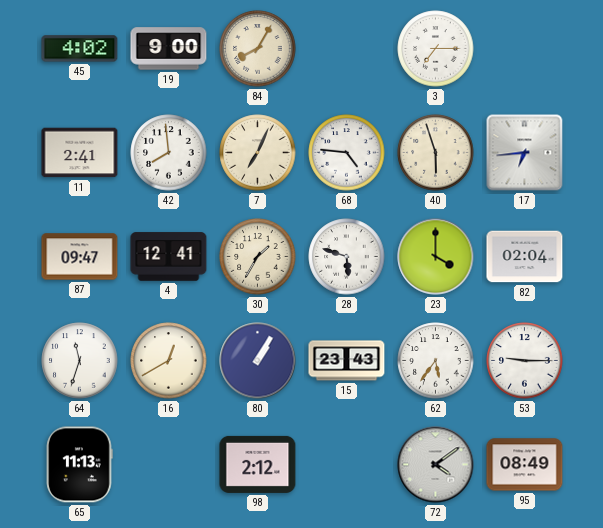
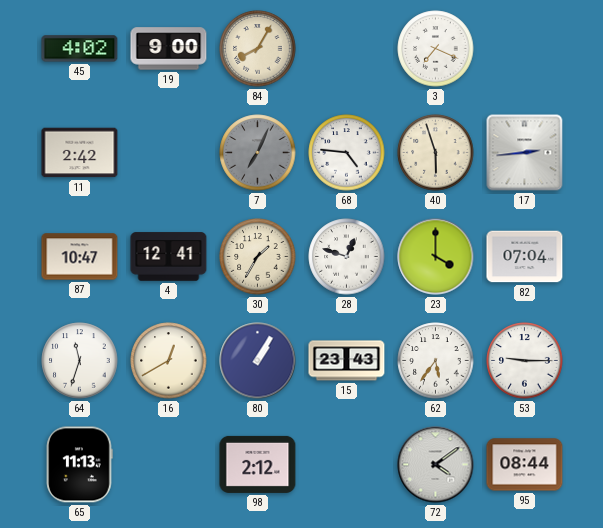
3: 7:15 -> 7:19
11: 2:41 -> 2:42
42: 7:59 -> none
7 dial: cream -> grey
17: 6:44 -> 2:44
87: 09:47 -> 10:47
28: 5:48 -> 12:48
82: 02:04 -> 07:04
95: 08:49 -> 08:44
